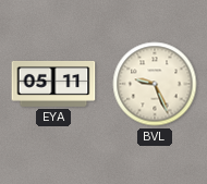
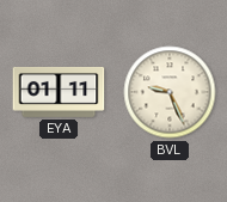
EYA: 05:11 -> 01:11
